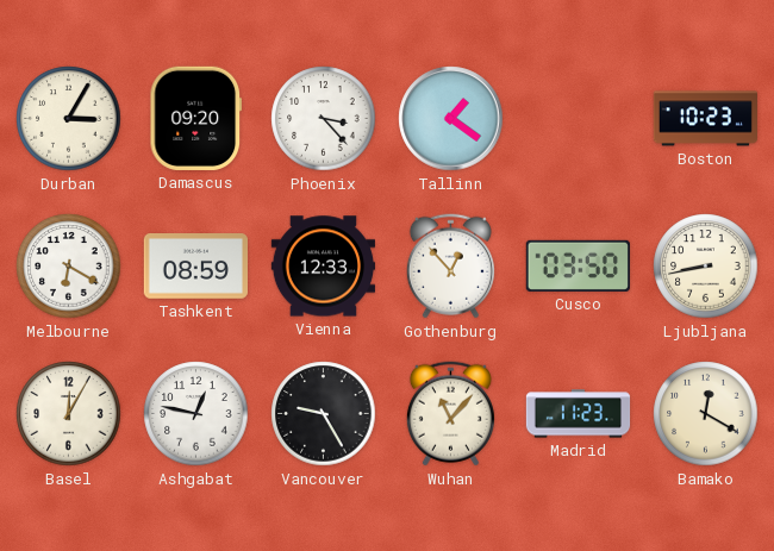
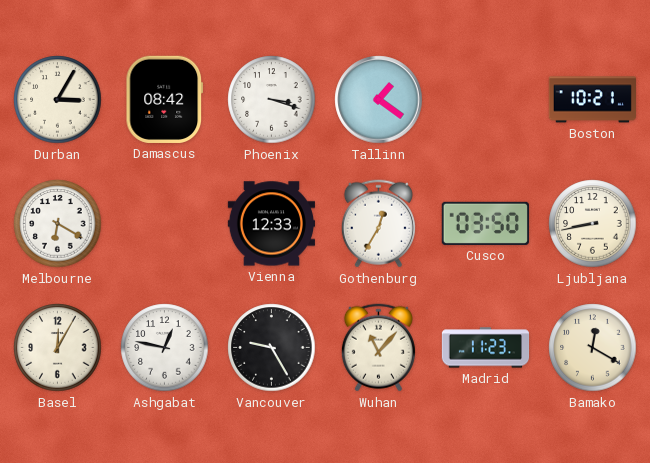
Damascus: 09:20 -> 08:42
Phoenix: 3:23 -> 3:18
Boston: 10:23 -> 10:21
Tashkent: 08:59 -> none
Gothenburg: 12:53 -> 12:35
